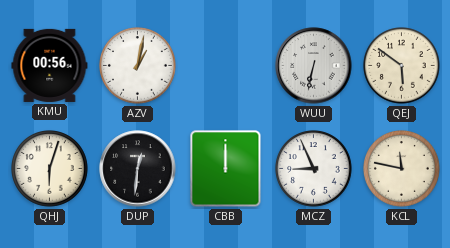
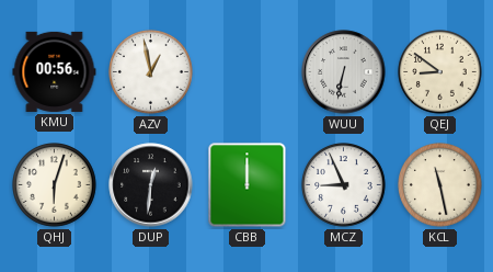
AZV: 1:02 -> 12:58
QEJ: 5:51 -> 8:51
KCL: 11:47 -> 11:28
